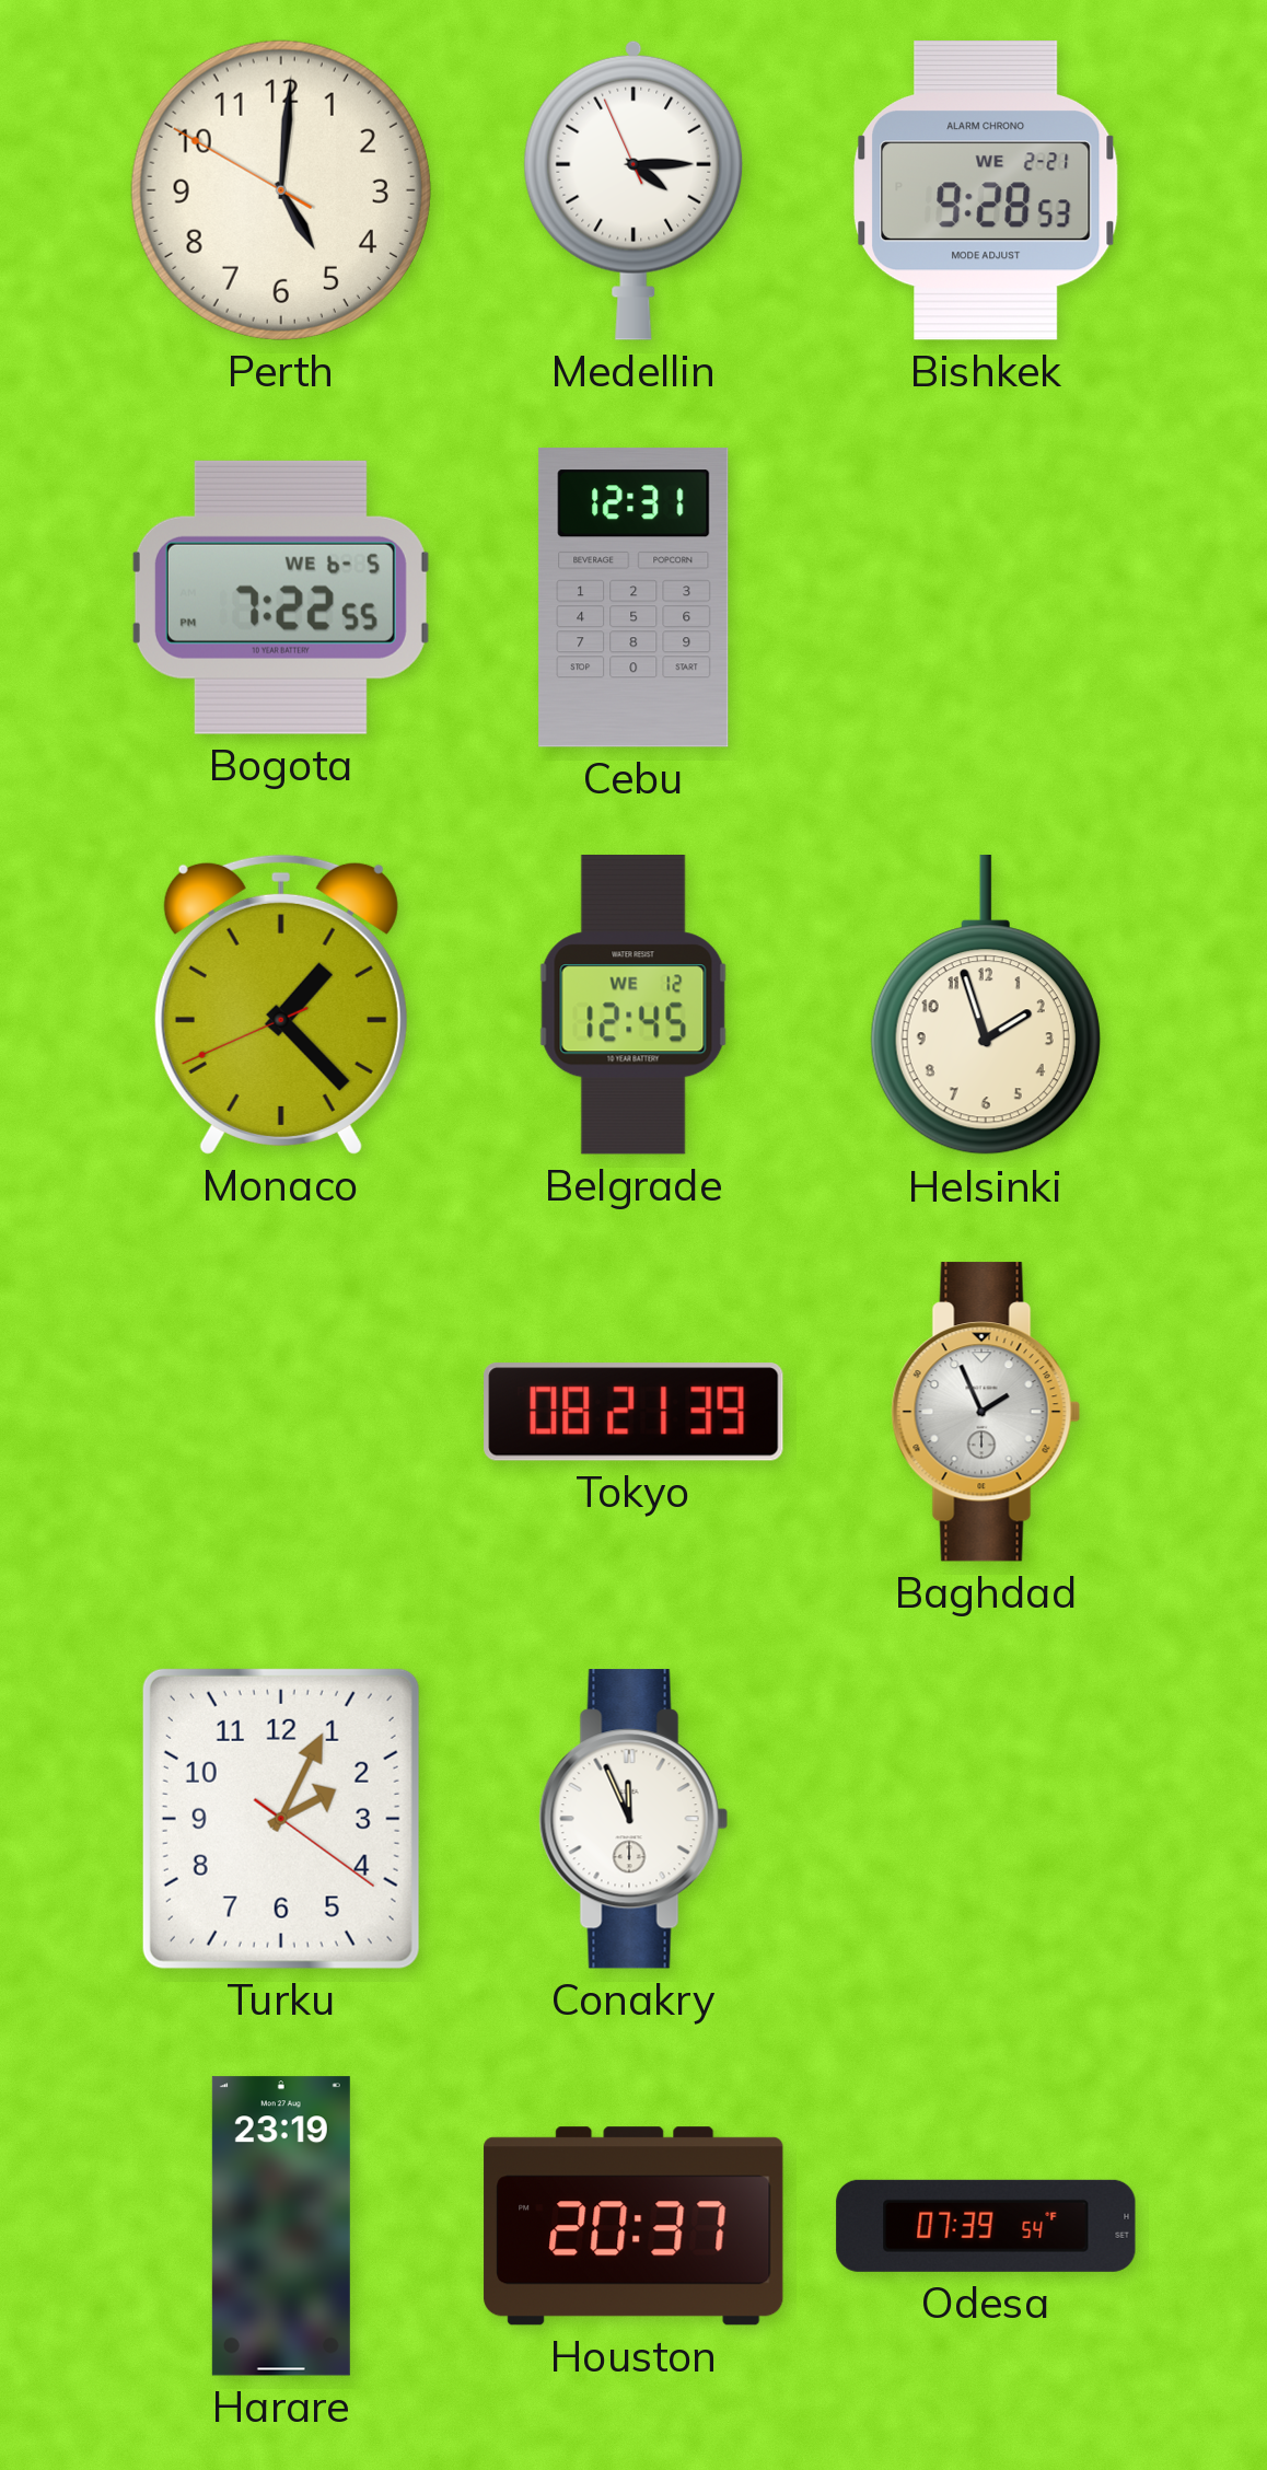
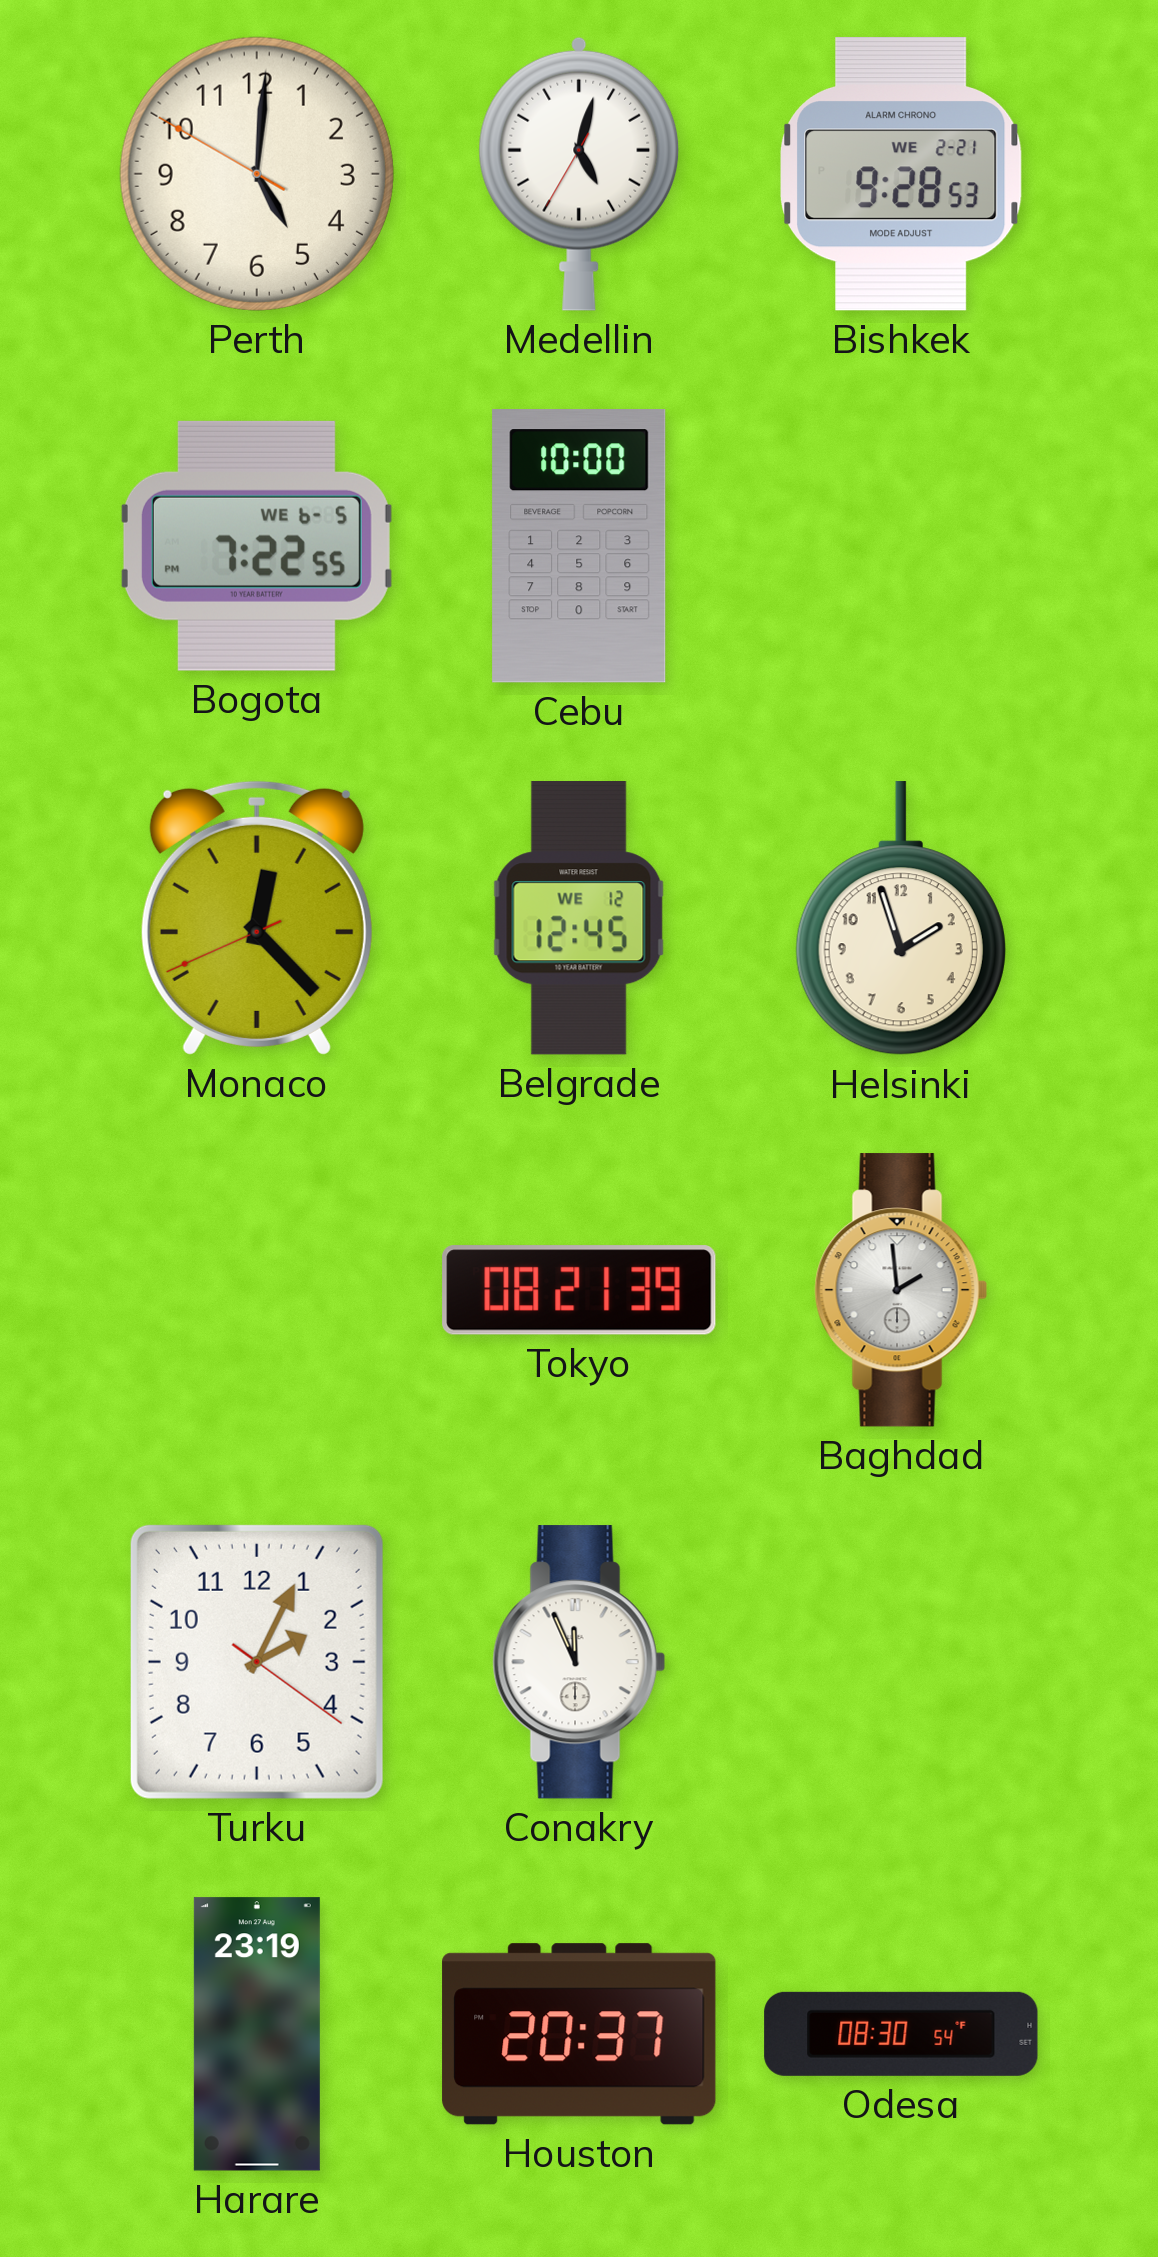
Medellin: 4:14 -> 5:02
Cebu: 12:31 -> 10:00
Monaco: 1:22 -> 12:22
Baghdad: 1:56 -> 1:59
Odesa: 07:39 -> 08:30
